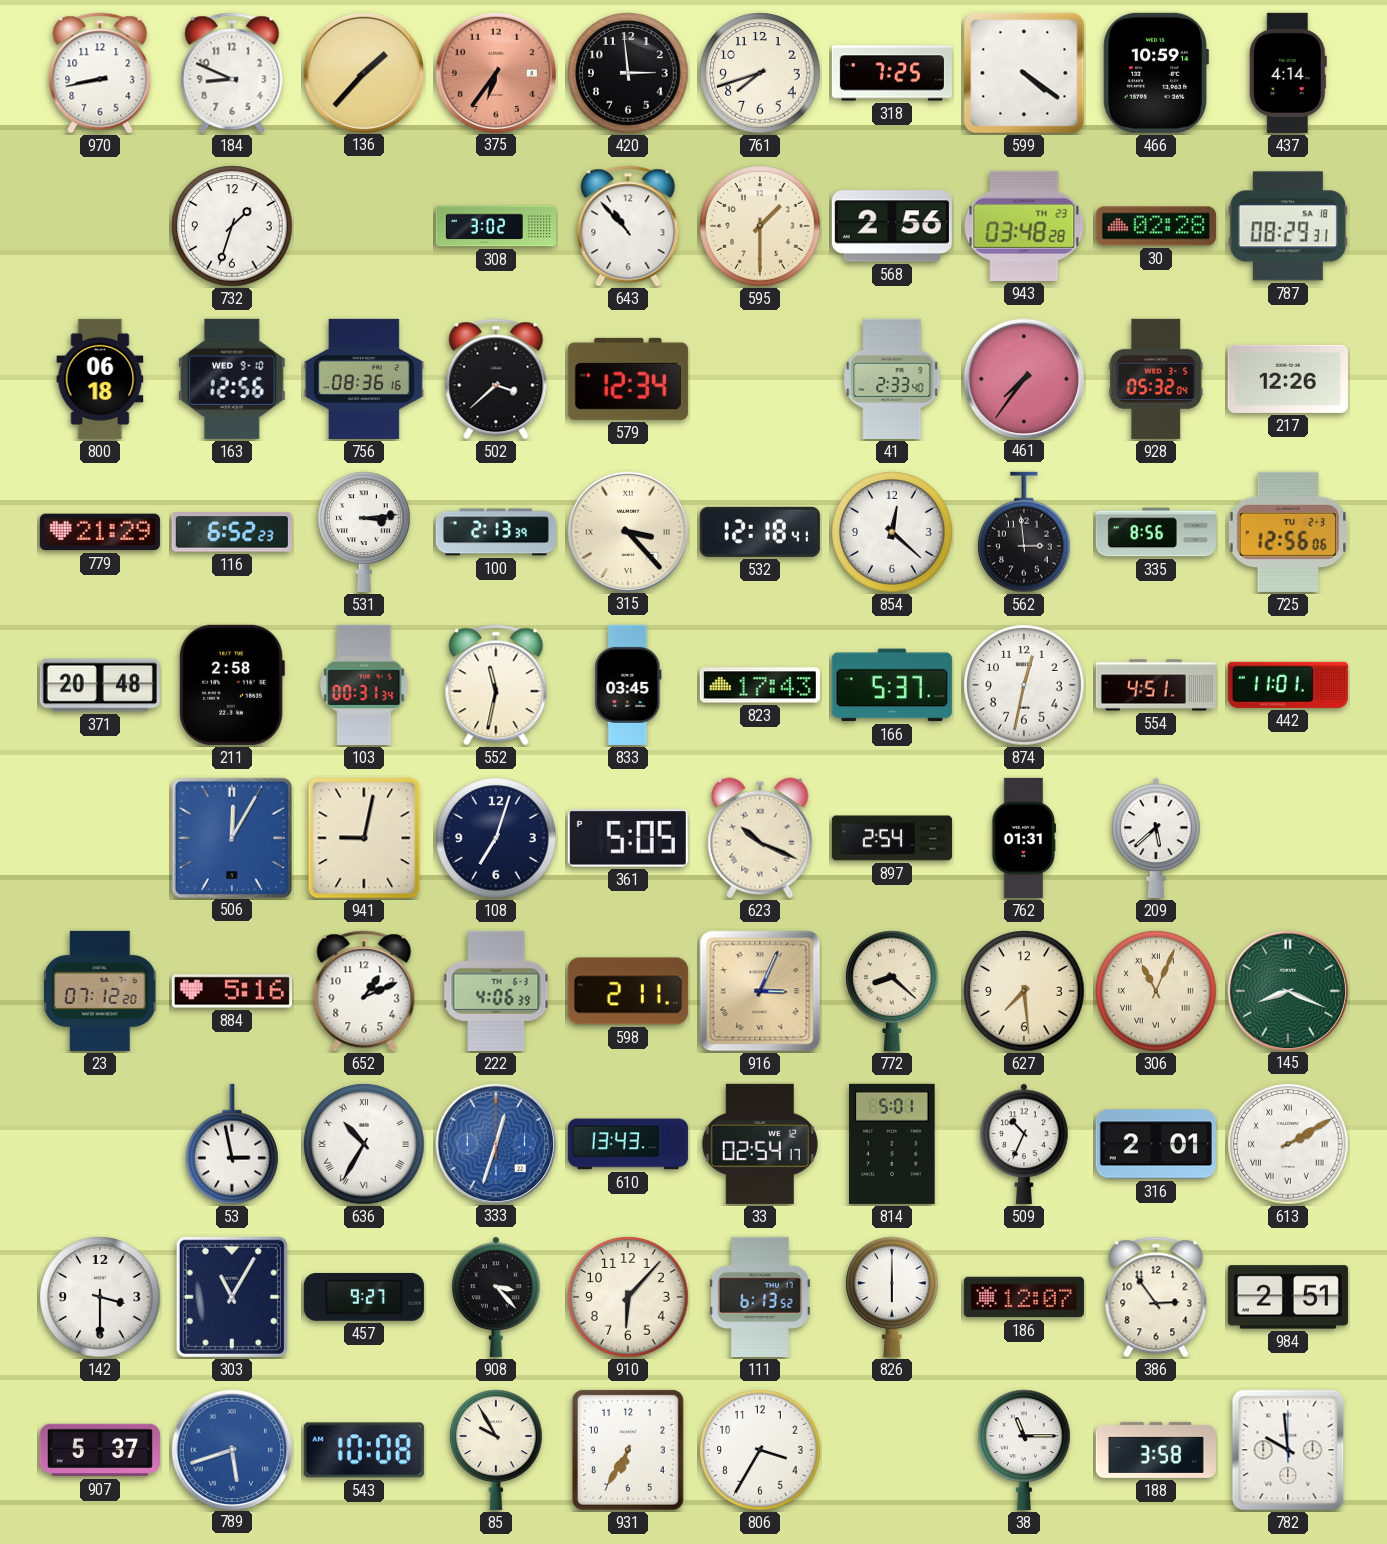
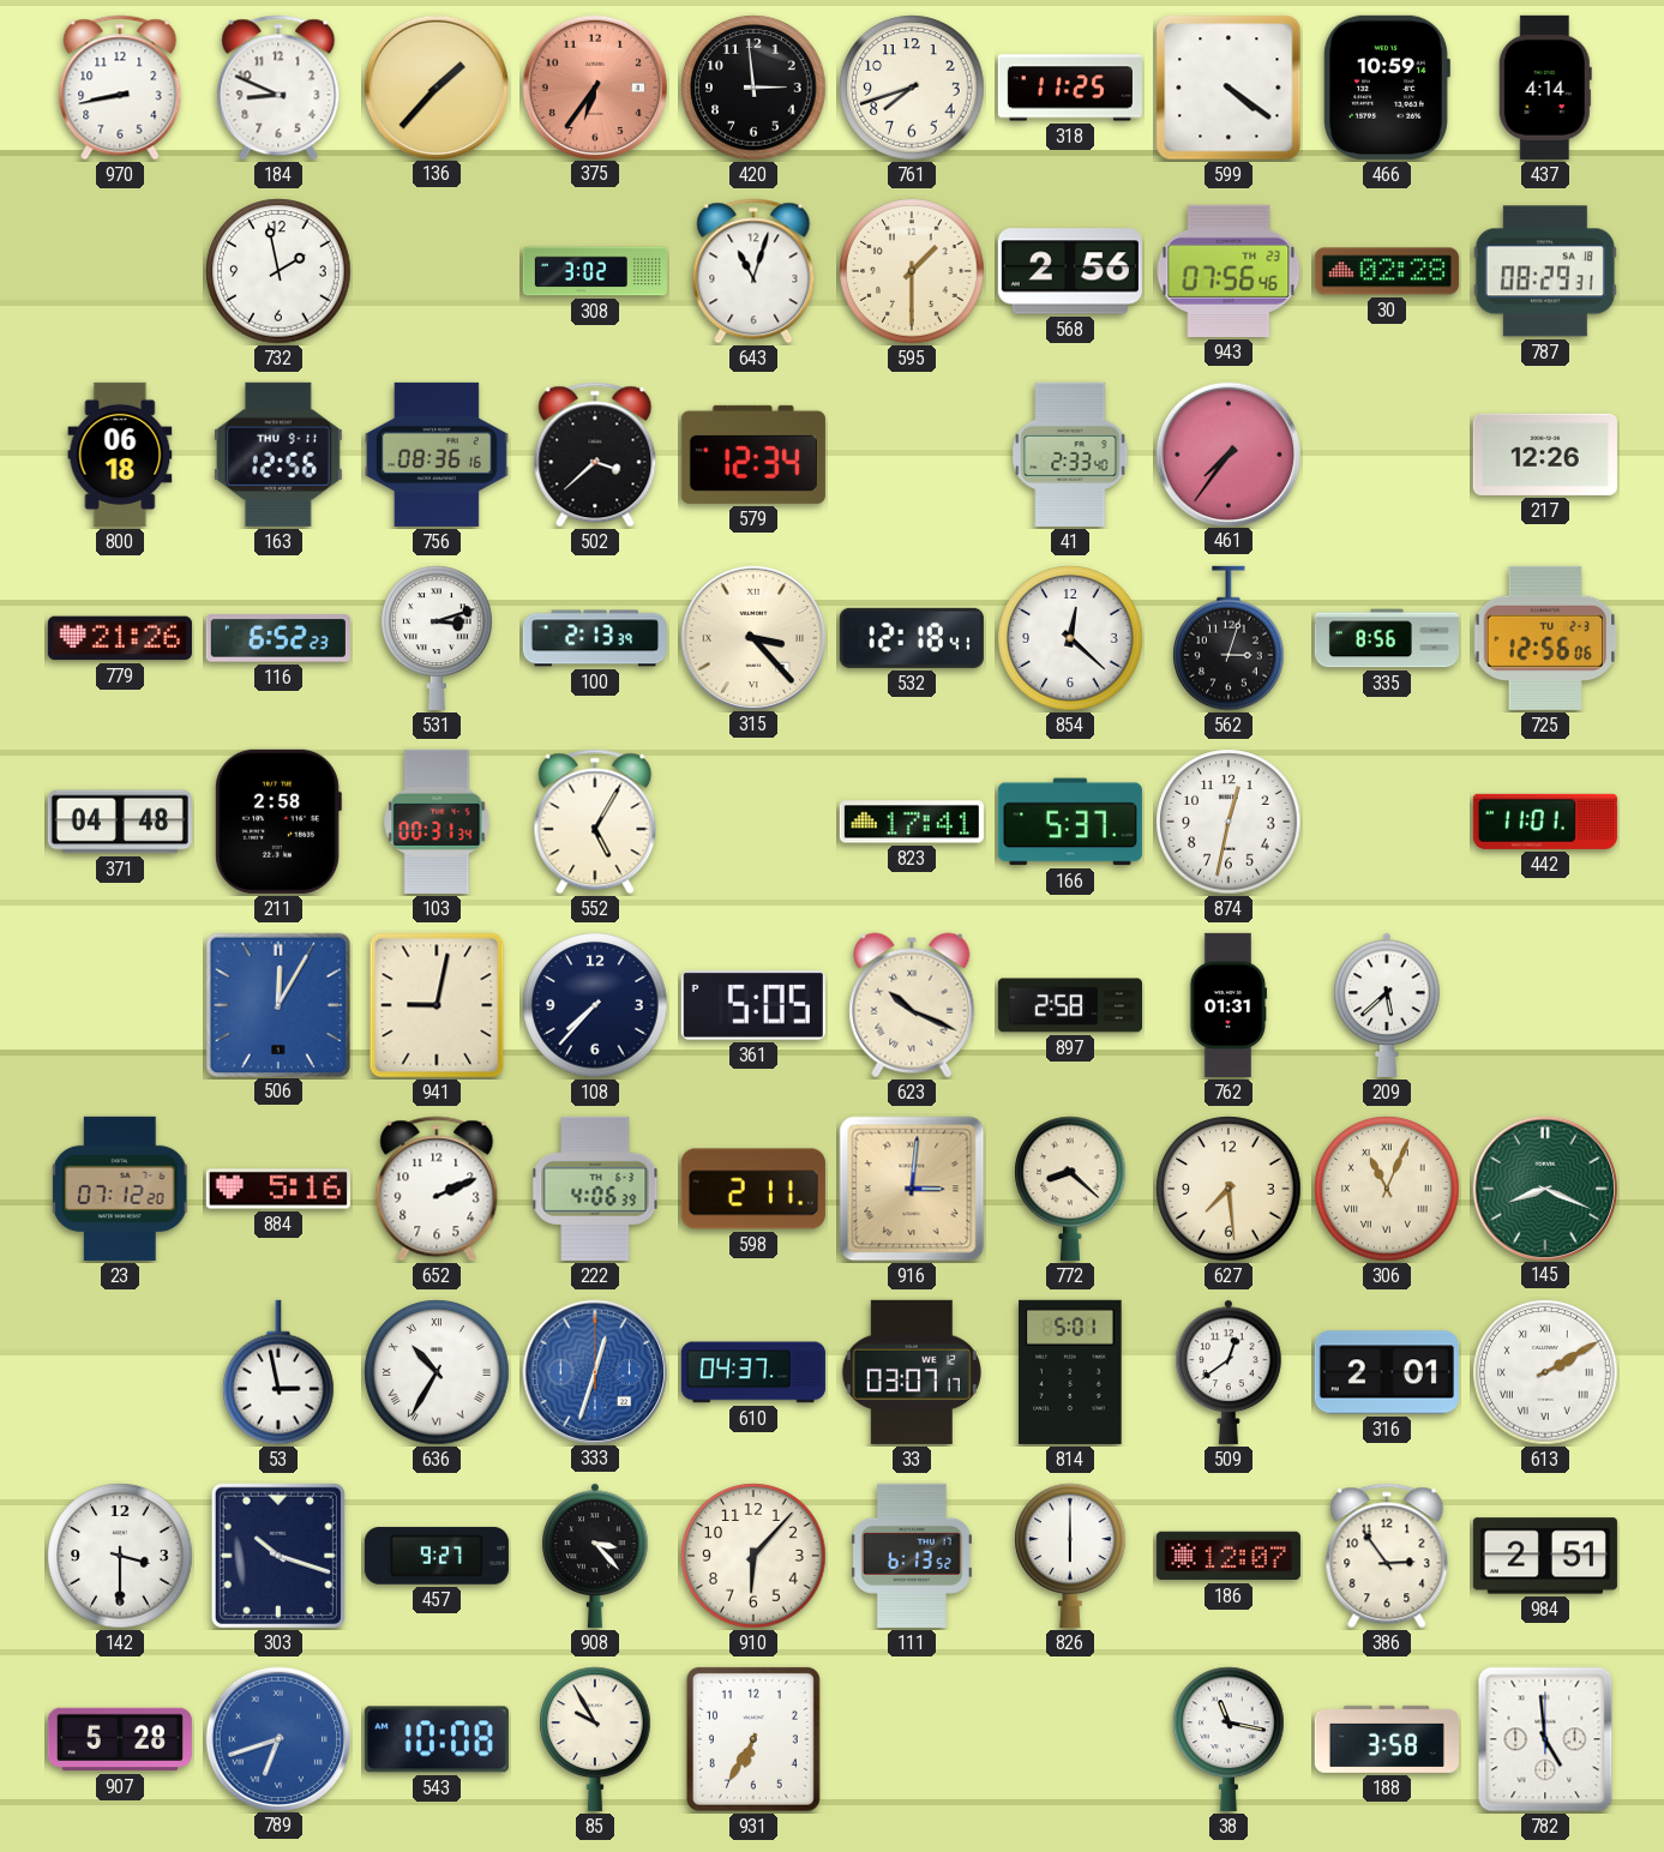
318: 7:25 -> 11:25
732: 1:33 -> 1:58
643: 10:53 -> 11:03
943: 03:48 -> 07:56
163 date: WED 9-10 -> THU 9-11
928: 05:32 -> none
779: 21:29 -> 21:26
531: 3:14 -> 3:12
562: 2:59 -> 3:03
371: 20:48 -> 04:48
552: 11:32 -> 5:05
833: 03:45 -> none
823: 17:43 -> 17:41
554: 4:51 -> none
108: 7:03 -> 7:37
897: 2:54 -> 2:58
652: 1:11 -> 2:11
916: 3:04 -> 3:01
610: 13:43 -> 04:37
33: 02:54 -> 03:07
509: 10:34 -> 12:39
303: 11:05 -> 10:18
907: 5:37 -> 5:28
789: 5:42 -> 6:42
806: 3:35 -> none
38: 11:15 -> 11:17
782: 9:59 -> 4:59
